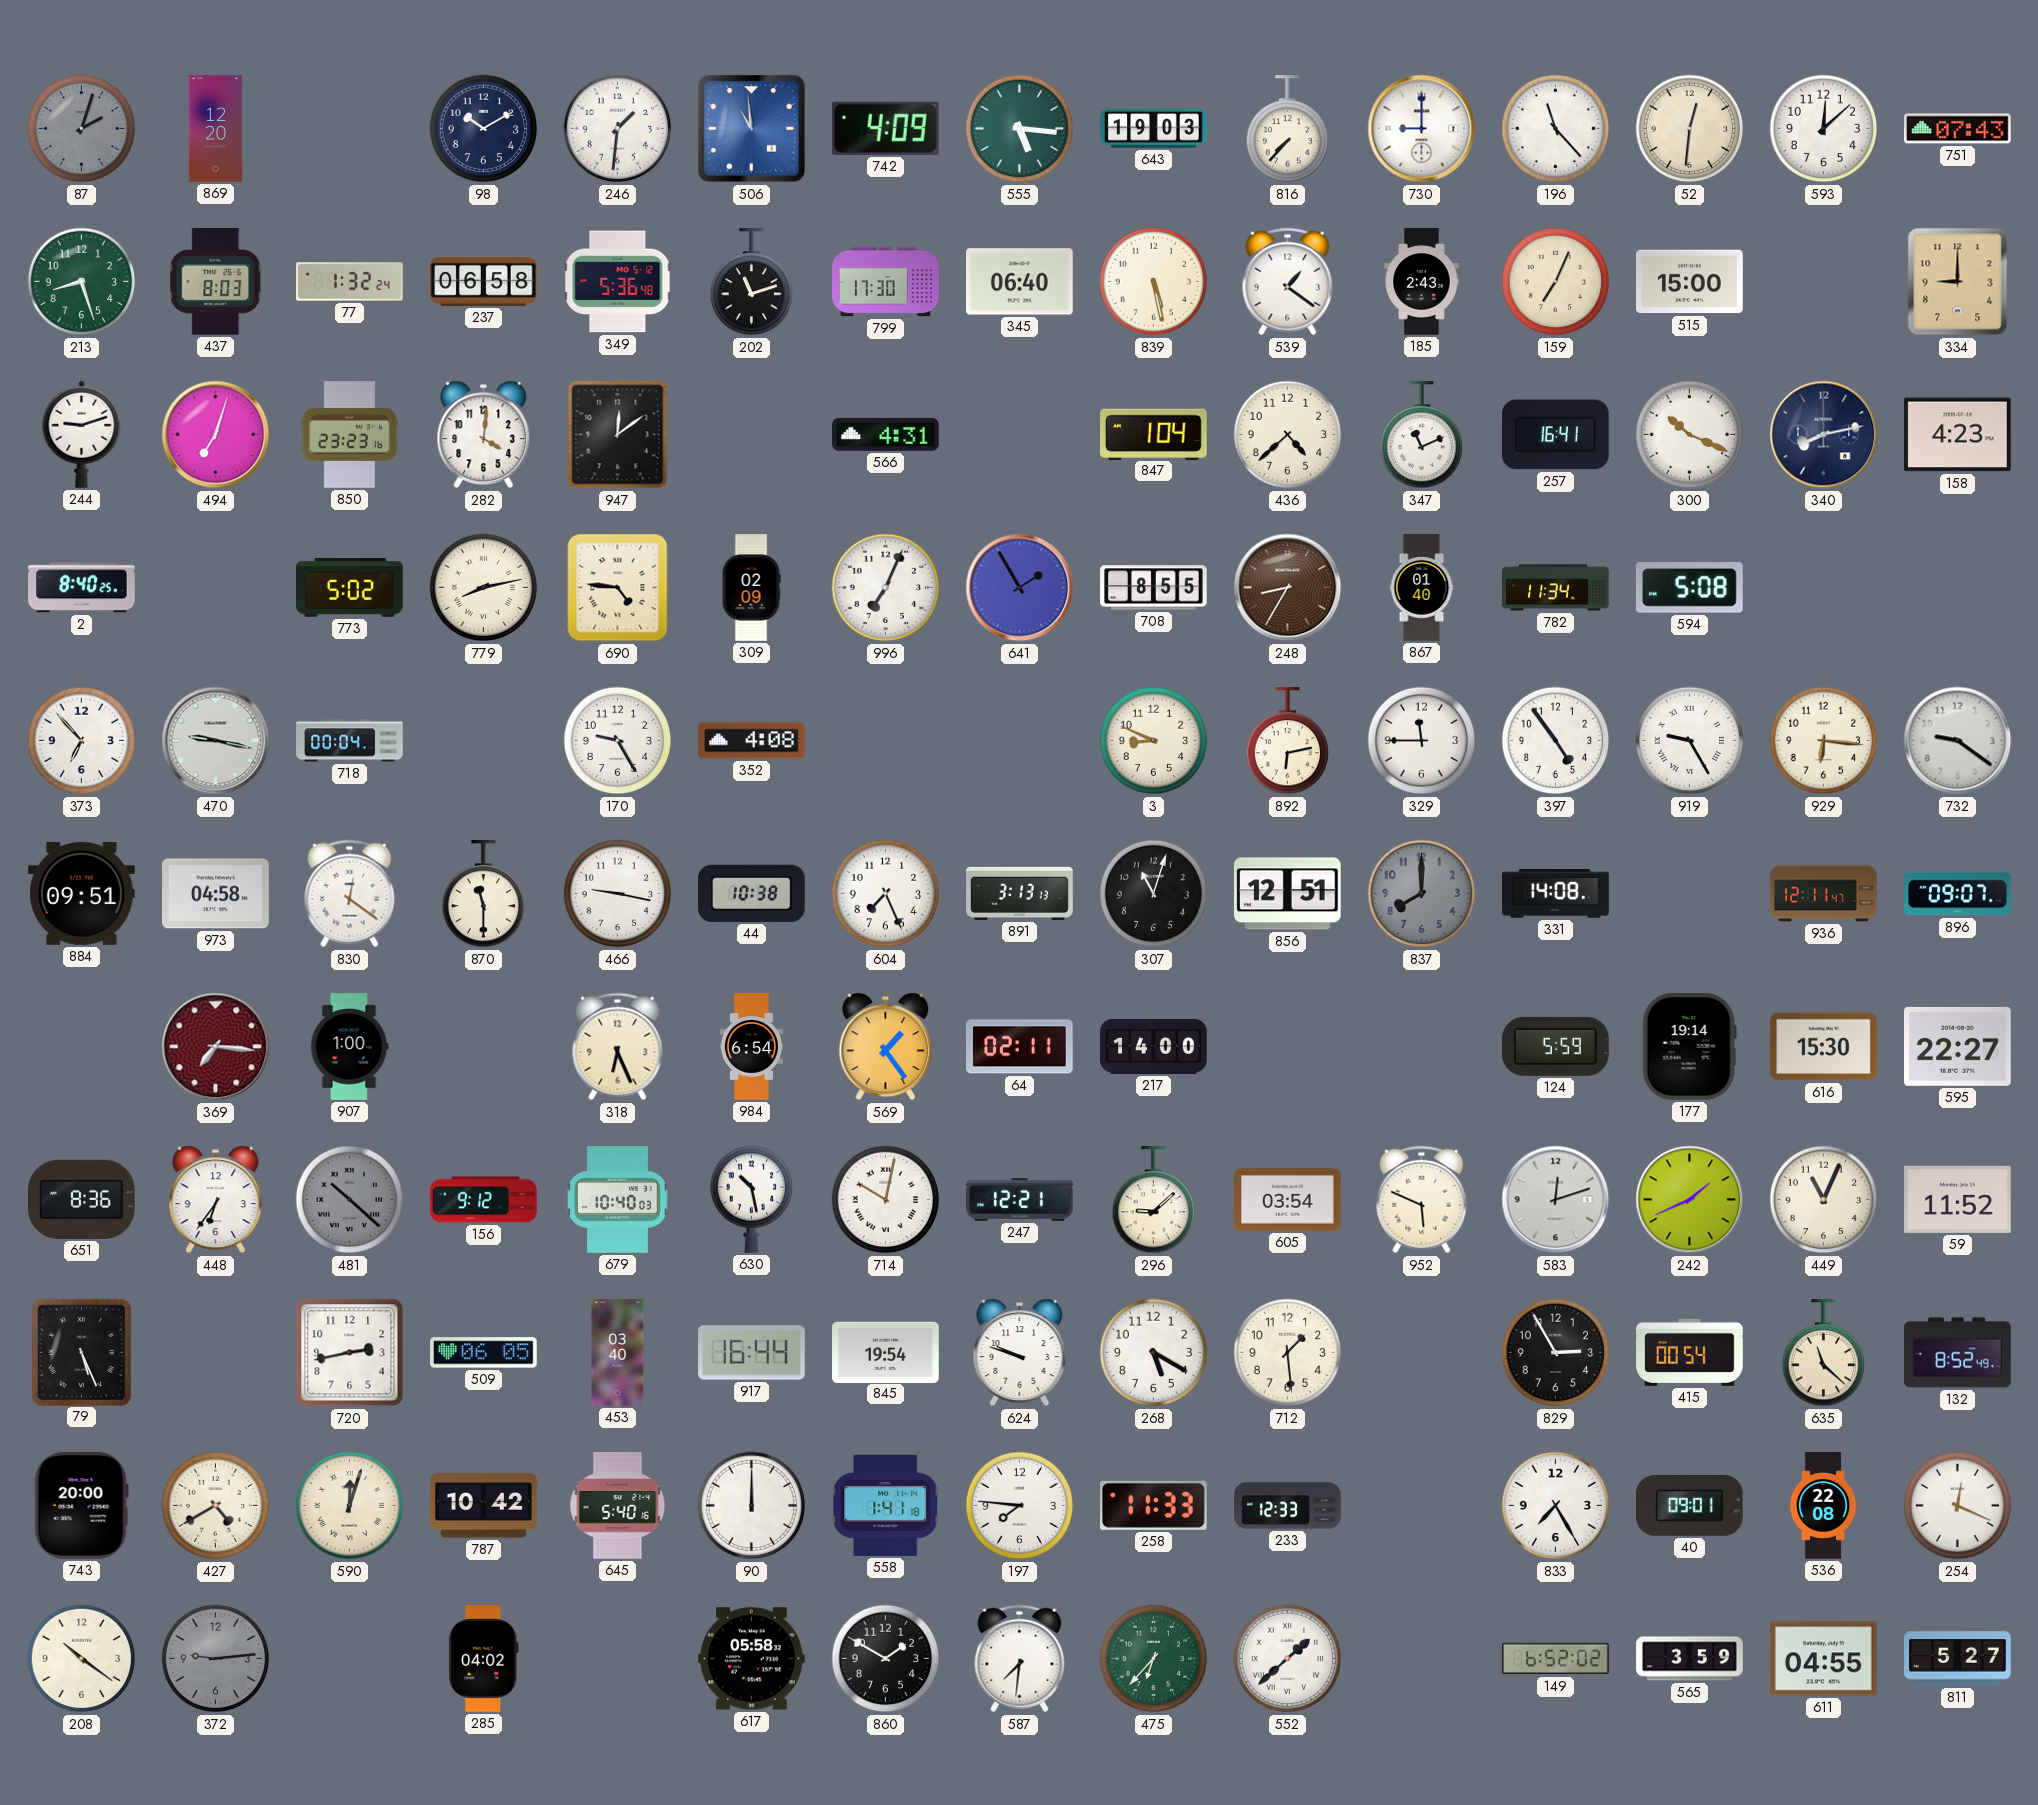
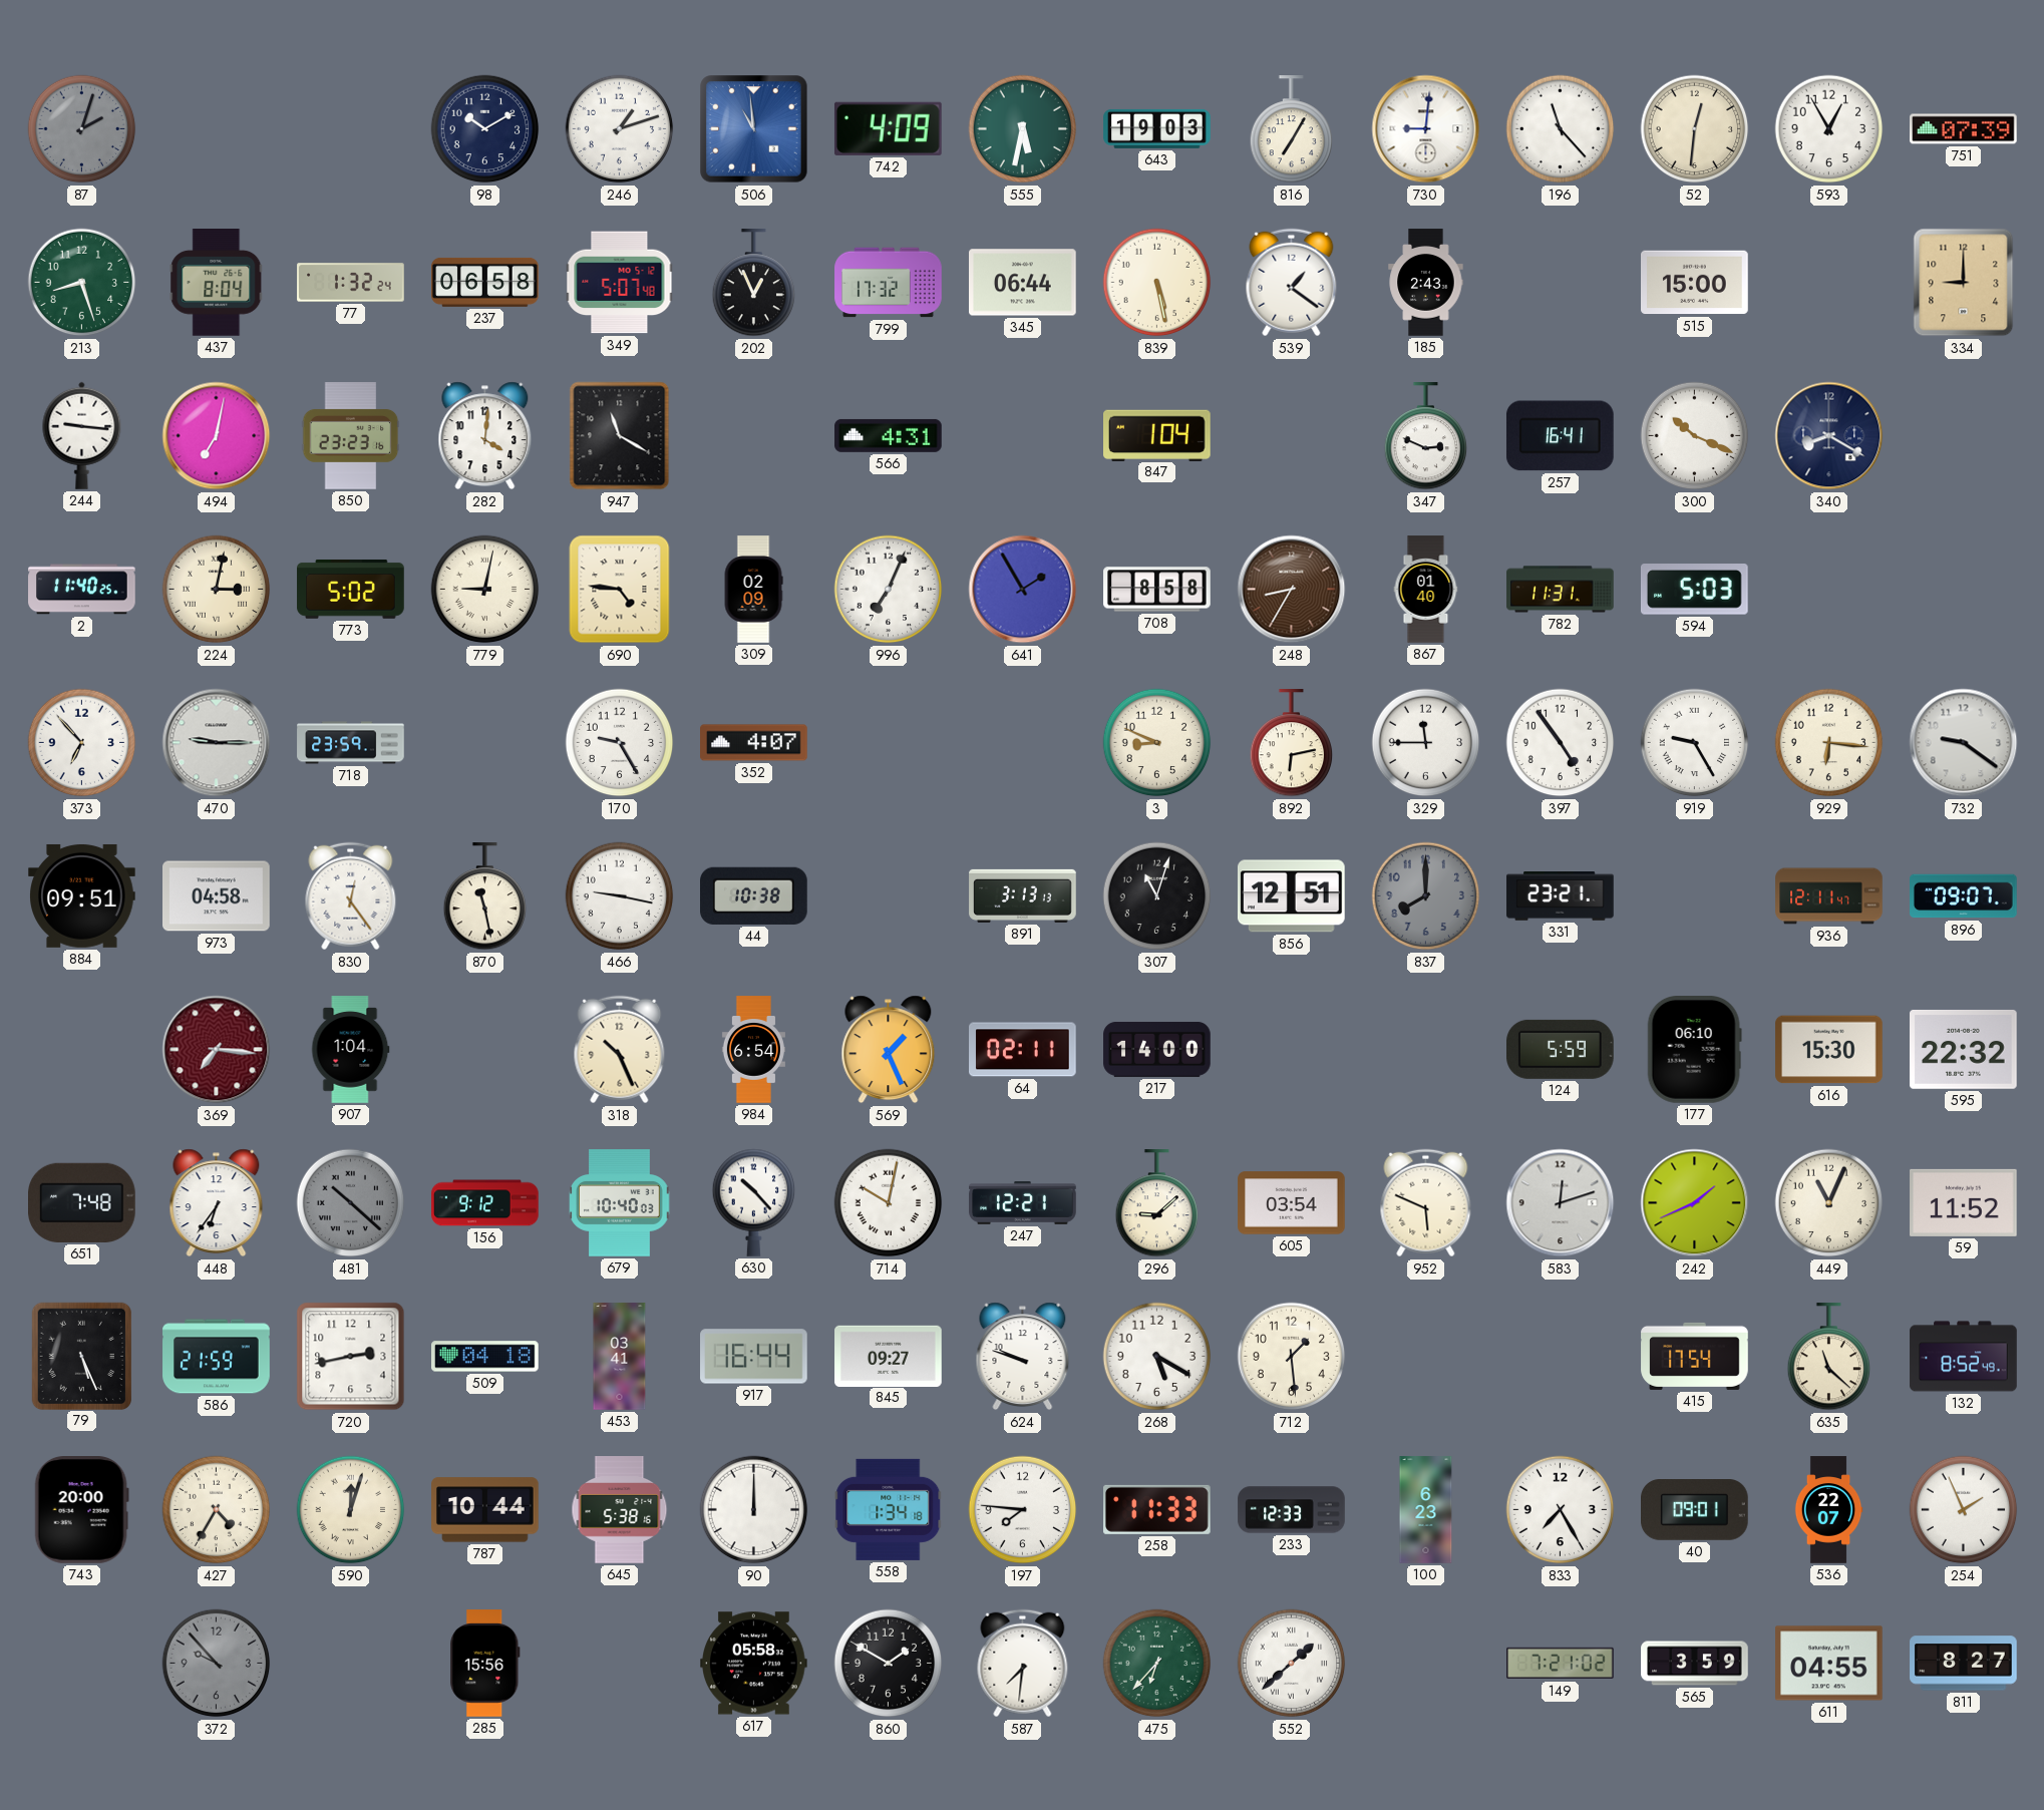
869: 12:20 -> none
246: 1:31 -> 1:12
555: 5:16 -> 5:32
816: 7:37 -> 7:05
730: 9:00 -> 9:01
593: 12:08 -> 12:55
751: 07:43 -> 07:39
437: 8:03 -> 8:04
349: 5:36 -> 5:07
202: 11:12 -> 12:56
799: 17:30 -> 17:32
345: 06:40 -> 06:44
159: 7:04 -> none
244: 9:12 -> 9:16
494: 7:03 -> 7:02
947: 12:09 -> 11:20
436: 4:38 -> none
347: 11:11 -> 2:49
340: 8:13 -> 8:20
158: 4:23 -> none
2: 8:40 -> 11:40
224: none -> 3:02
779: 8:13 -> 9:02
708: 8:55 -> 8:58
782: 11:34 -> 11:31
594: 5:08 -> 5:03
470: 9:17 -> 9:15
718: 00:04 -> 23:59
352: 4:08 -> 4:07
830: 12:21 -> 12:24
870: 11:30 -> 11:28
604: 7:26 -> none
331: 14:08 -> 23:21
907: 1:00 -> 1:04
318: 6:26 -> 10:26
569: 1:24 -> 1:26
177: 19:14 -> 06:10
595: 22:27 -> 22:32
651: 8:36 -> 7:48
630: 10:28 -> 10:23
586: none -> 21:59
509: 06:05 -> 04:18
453: 03:40 -> 03:41
845: 19:54 -> 09:27
829: 2:55 -> none
415: 00:54 -> 17:54
427: 4:40 -> 4:35
787: 10:42 -> 10:44
645: 5:40 -> 5:38
558: 1:41 -> 1:34
100: none -> 6:23
536: 22:08 -> 22:07
254: 12:19 -> 1:56
208: 10:21 -> none
372: 9:14 -> 9:53
285: 04:02 -> 15:56
149: 6:52 -> 7:21
811: 5:27 -> 8:27
